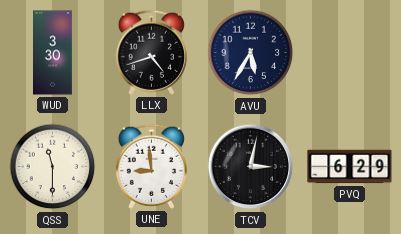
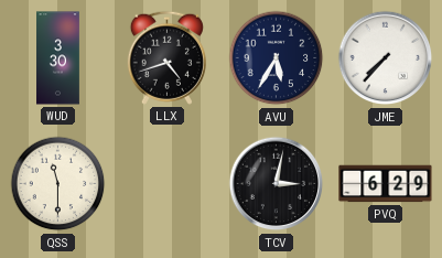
JME: none -> 7:37
UNE: 8:59 -> none
